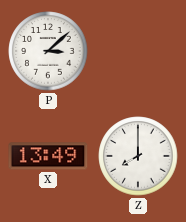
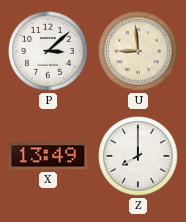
U: none -> 8:59
